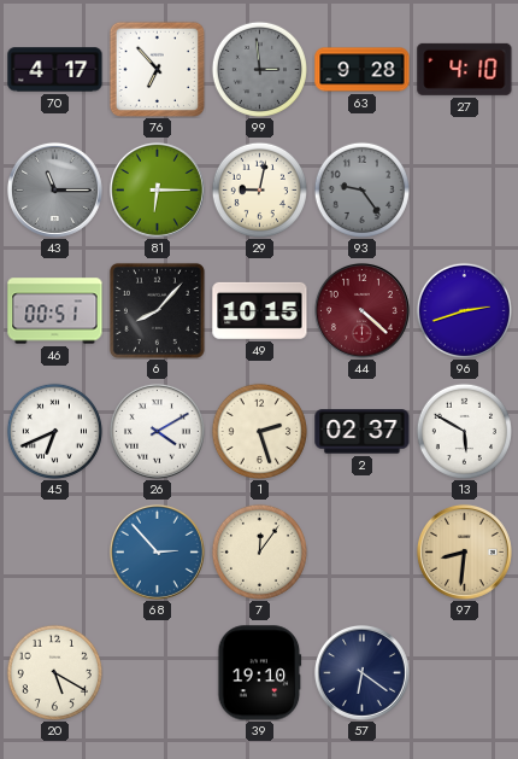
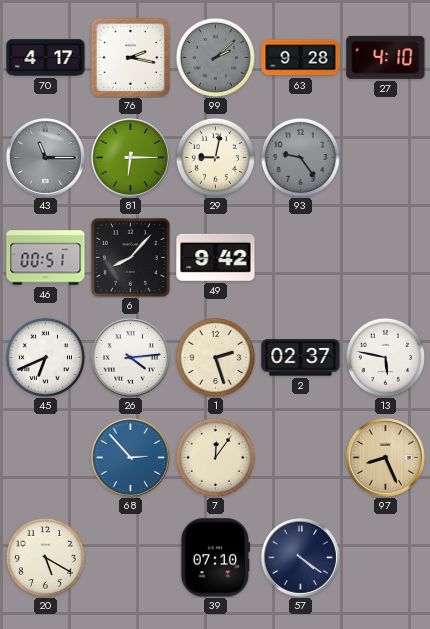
76: 6:53 -> 2:17
99: 2:59 -> 2:08
49: 10:15 -> 9:42
44: 4:22 -> none
96: 2:42 -> none
26: 4:10 -> 4:14
13: 5:50 -> 5:47
97: 8:31 -> 8:26
39: 19:10 -> 07:10
57: 6:21 -> 4:21
